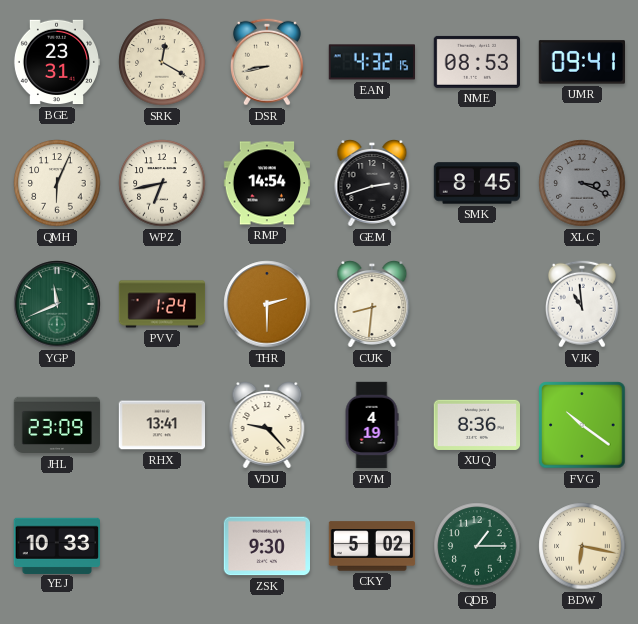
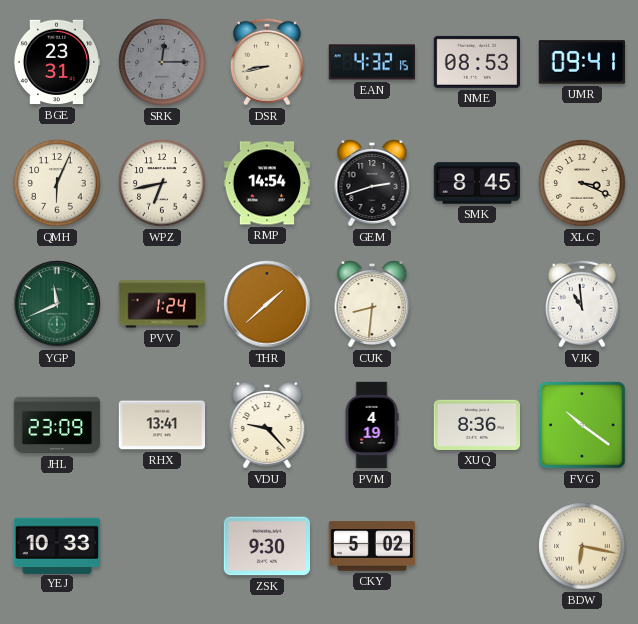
SRK: 12:20 -> 12:15
SRK dial: cream -> grey
XLC dial: grey -> cream
THR: 2:30 -> 1:38
QDB: 1:15 -> none
